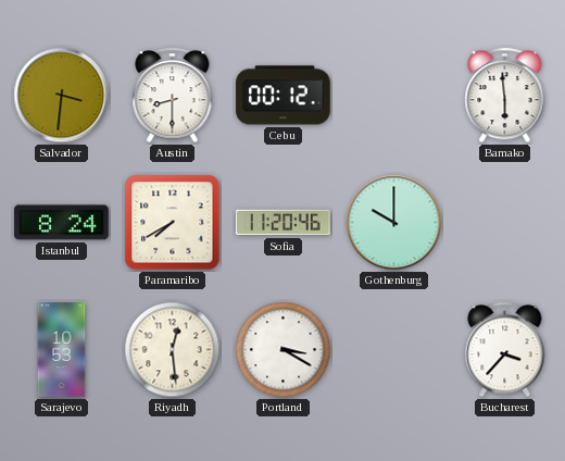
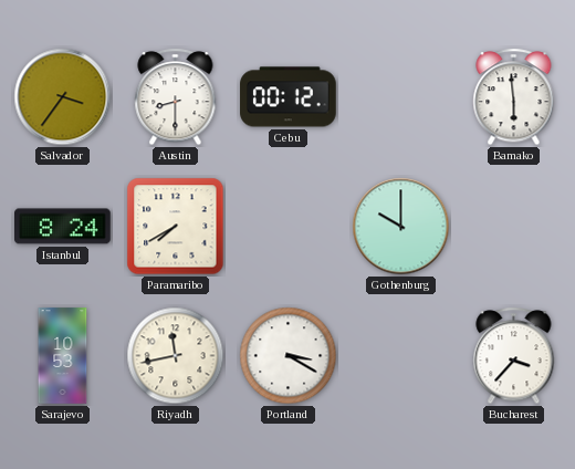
Salvador: 3:31 -> 3:36
Sofia: 11:20 -> none
Riyadh: 12:29 -> 11:43
